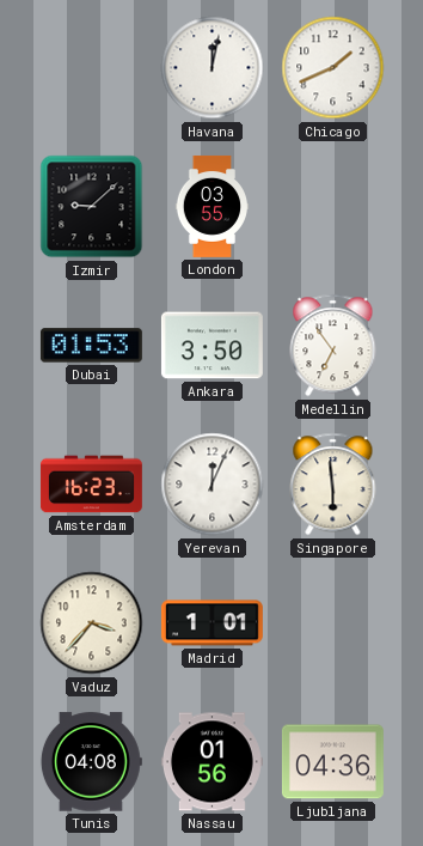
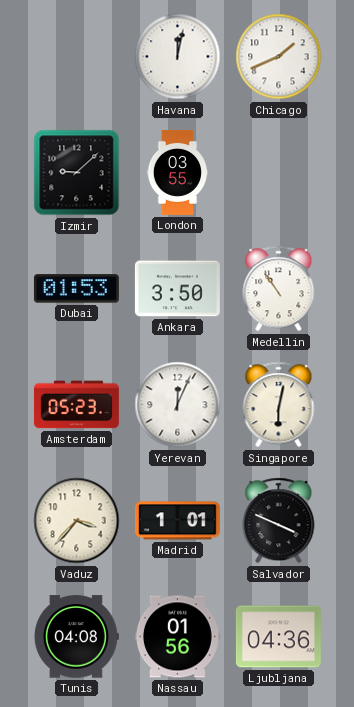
Medellin: 6:54 -> 10:54
Amsterdam: 16:23 -> 05:23
Singapore: 5:59 -> 6:02
Salvador: none -> 3:49
